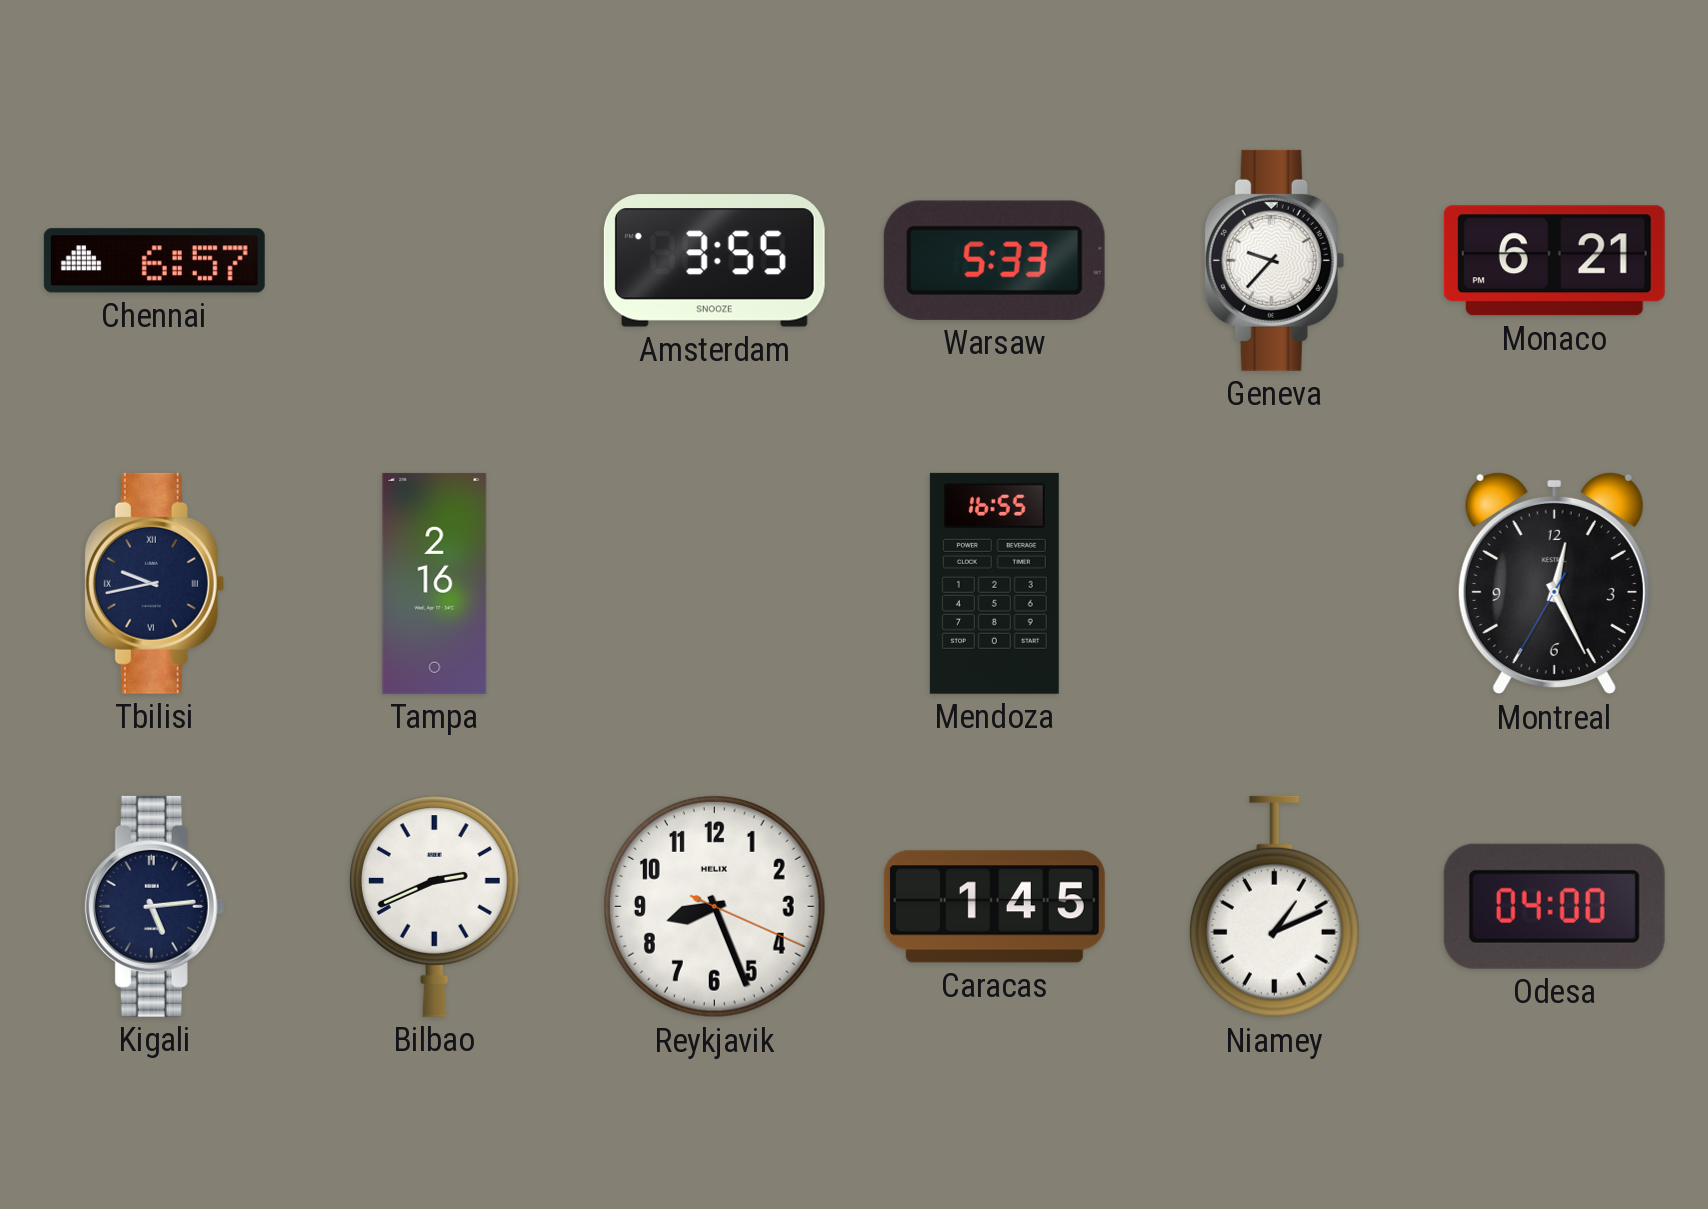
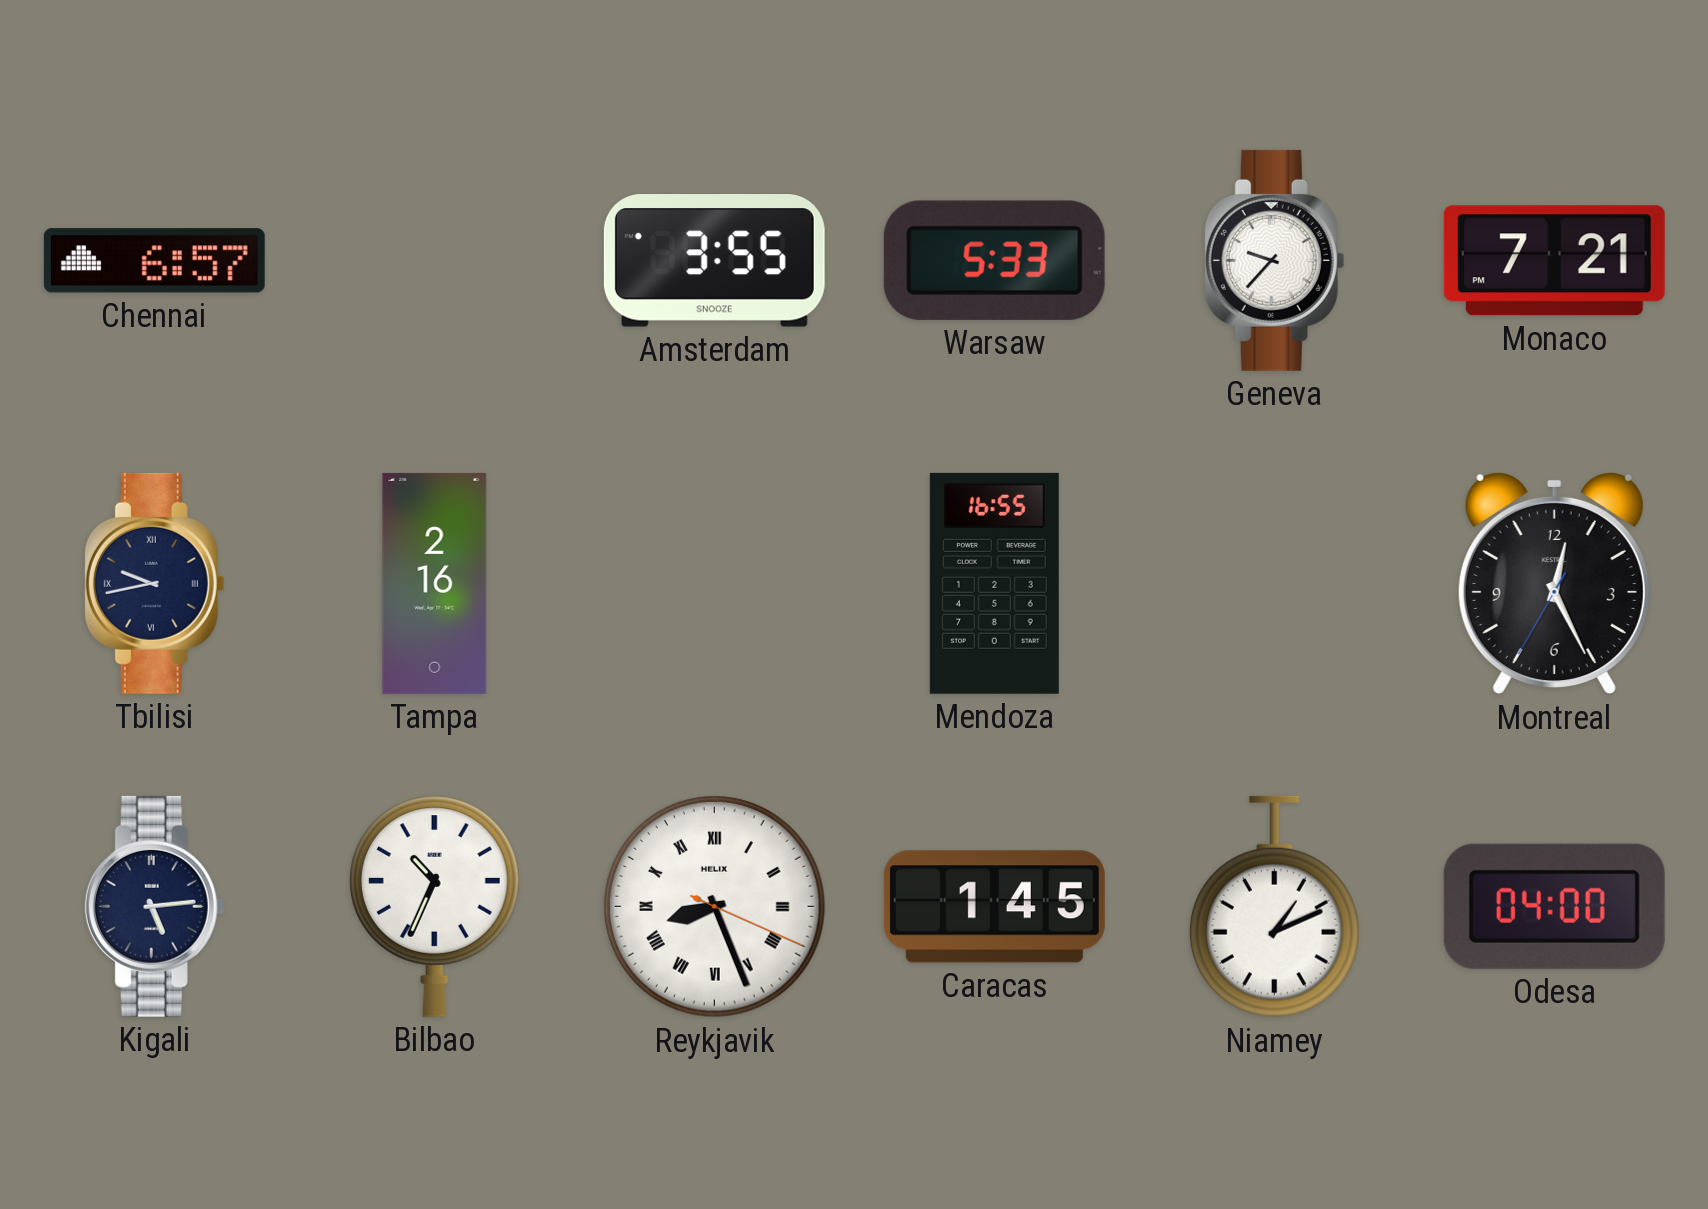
Monaco: 6:21 -> 7:21
Bilbao: 2:41 -> 10:34
Reykjavik numerals: Arabic -> Roman
